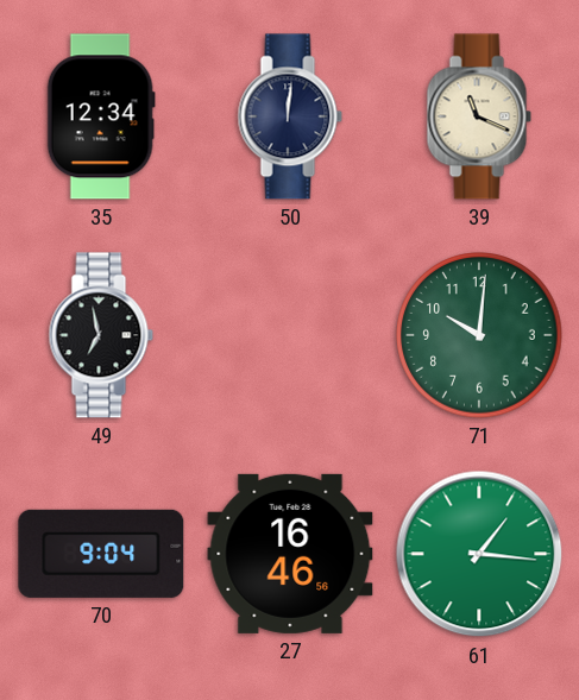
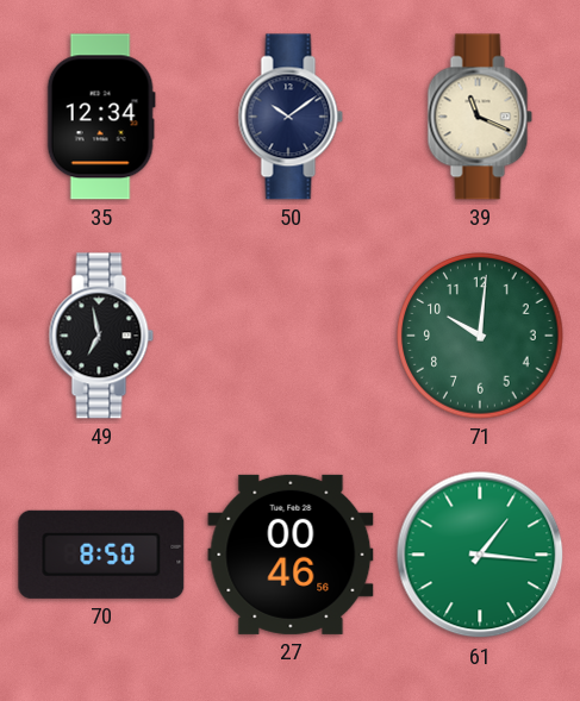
50: 12:01 -> 10:09
70: 9:04 -> 8:50
27: 16:46 -> 00:46
